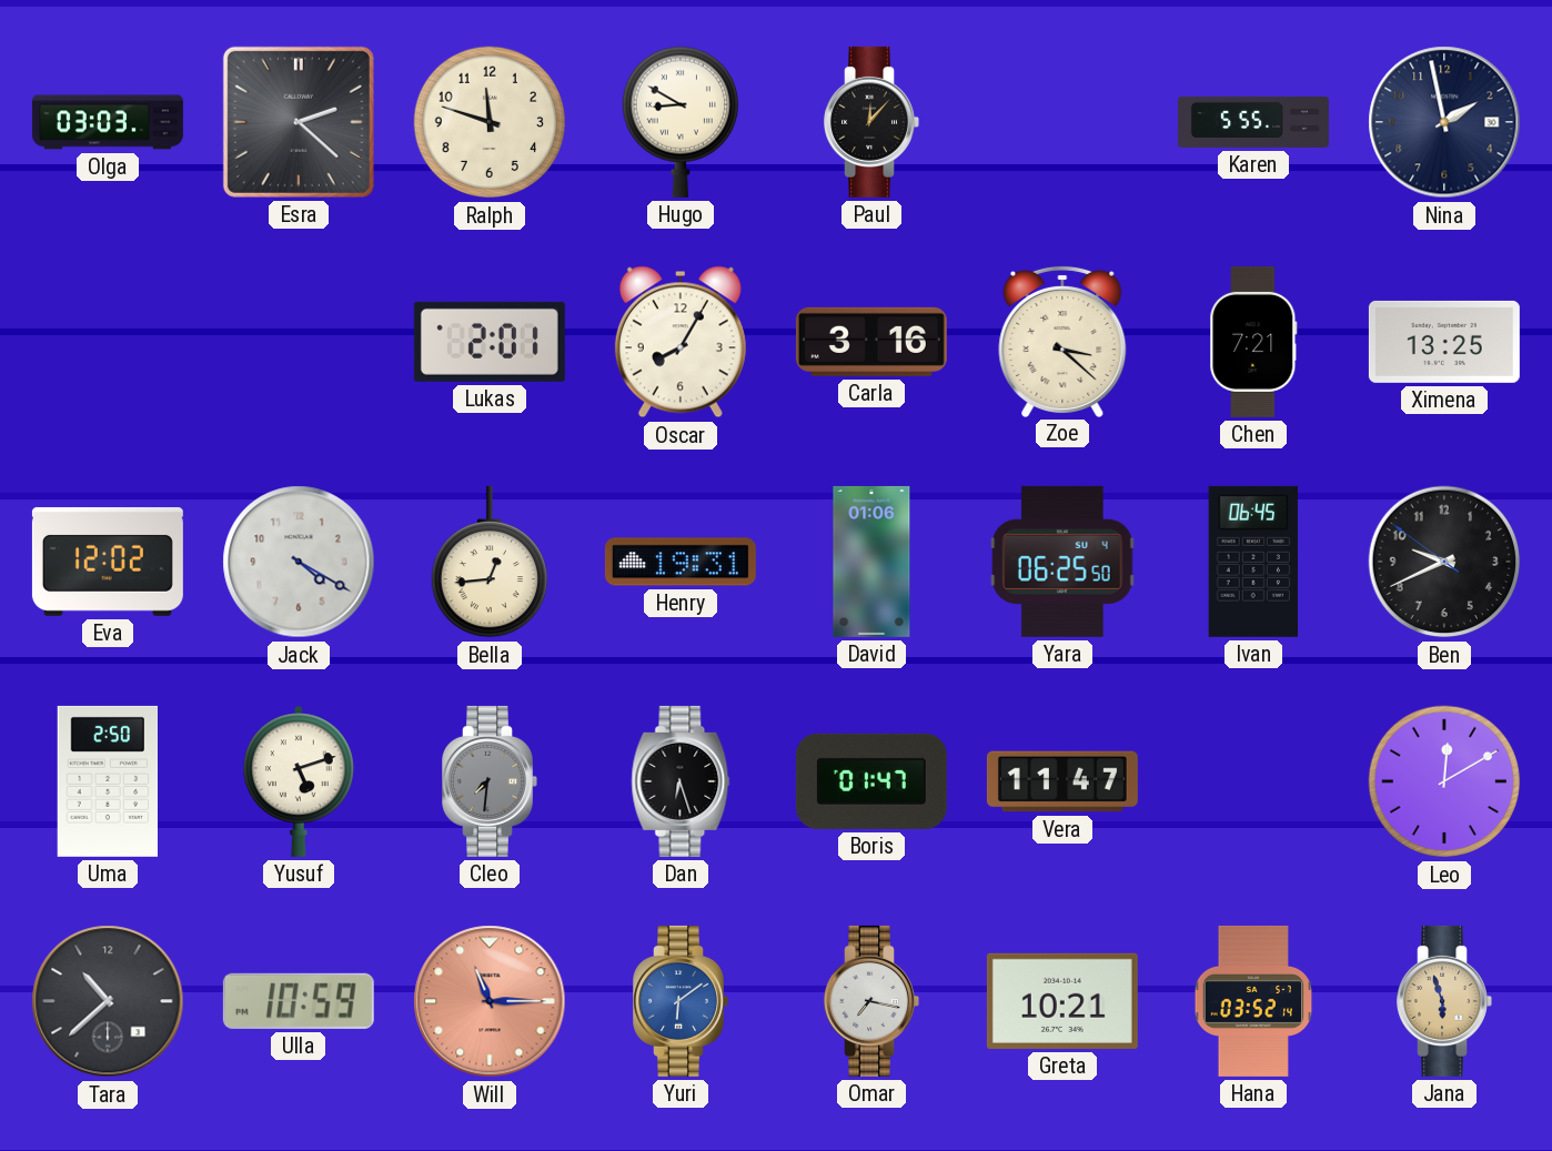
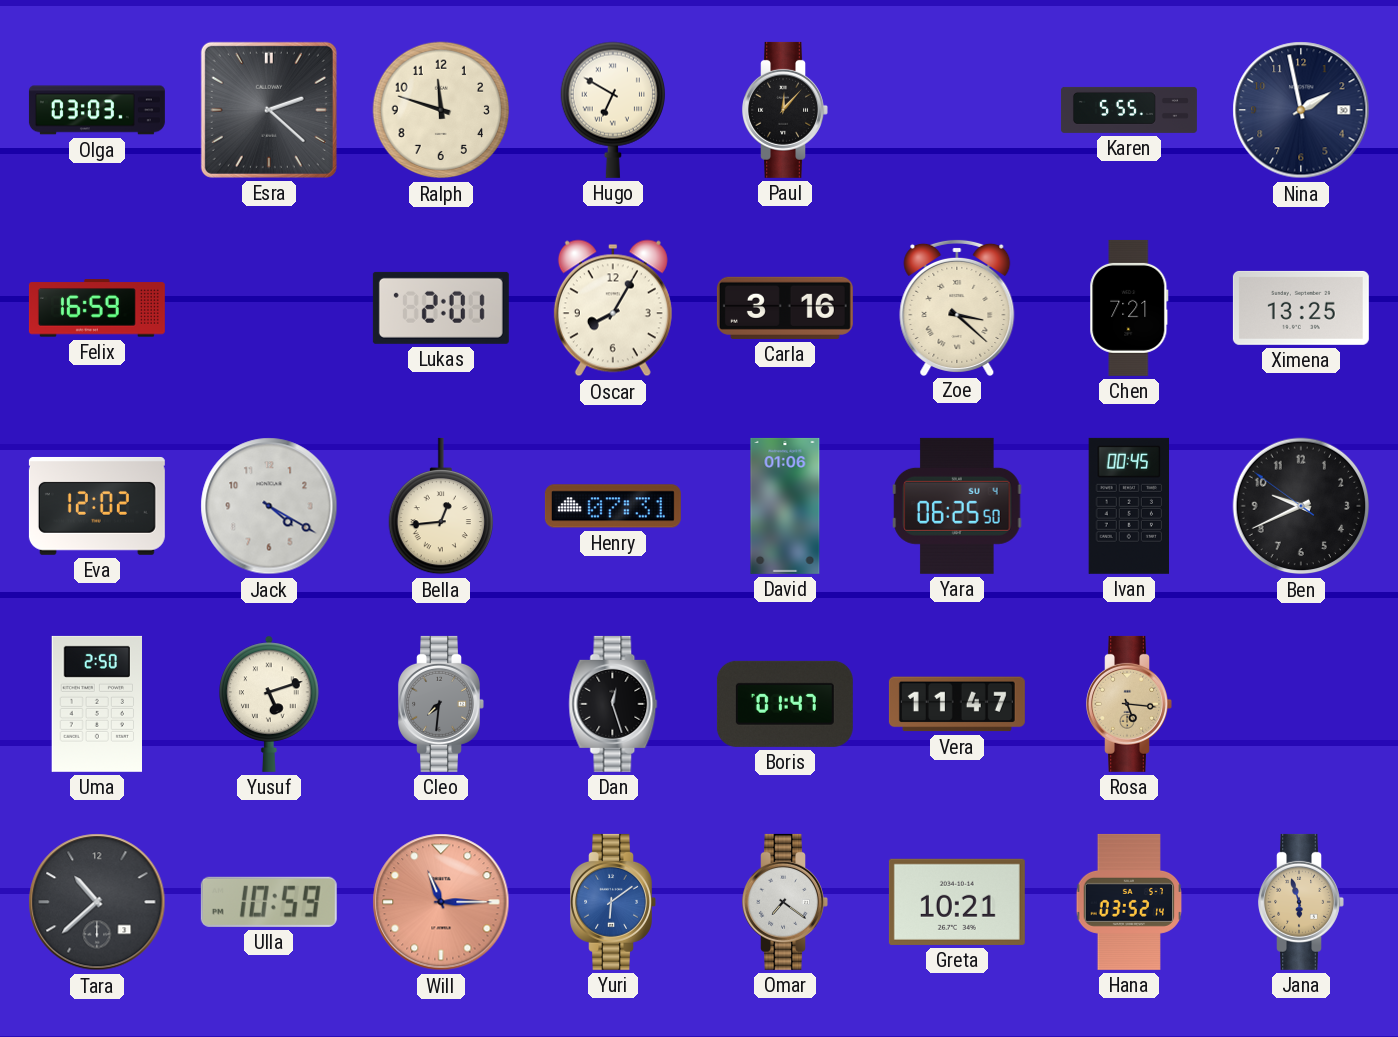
Hugo: 8:50 -> 6:50
Felix: none -> 16:59
Henry: 19:31 -> 07:31
Ivan: 06:45 -> 00:45
Dan: 6:27 -> 12:27
Rosa: none -> 5:16
Leo: 12:10 -> none
Omar: 7:17 -> 7:21
